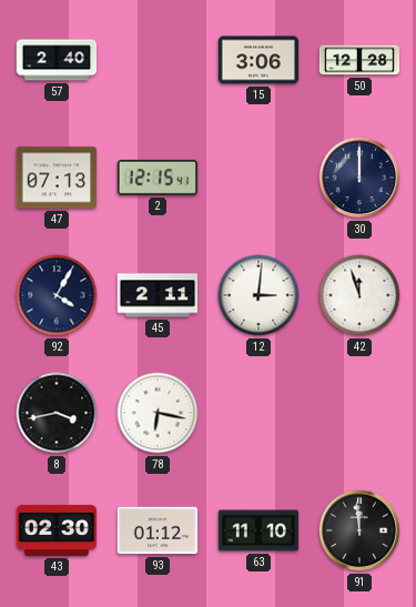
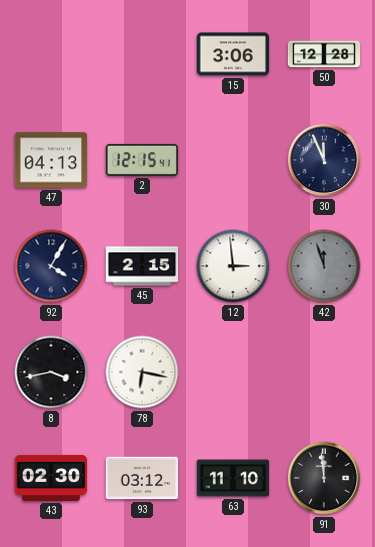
57: 2:40 -> none
47: 07:13 -> 04:13
30: 12:00 -> 11:56
45: 2:11 -> 2:15
12: 3:01 -> 2:59
42 dial: white -> grey
93: 01:12 -> 03:12
